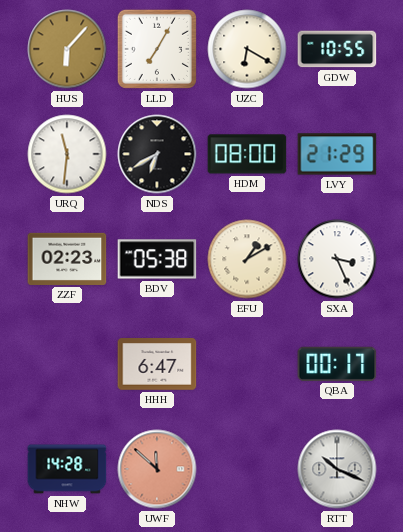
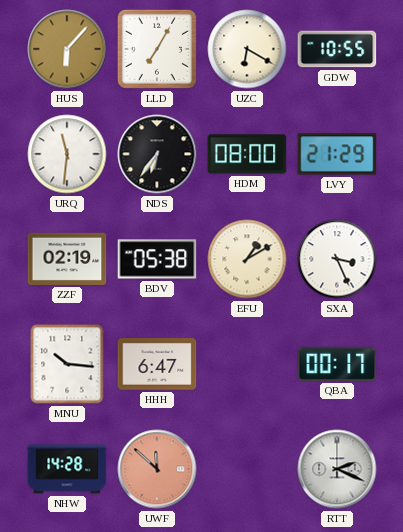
NDS: 6:40 -> 6:36
ZZF: 02:23 -> 02:19
MNU: none -> 10:16
RTT: 10:19 -> 2:19
